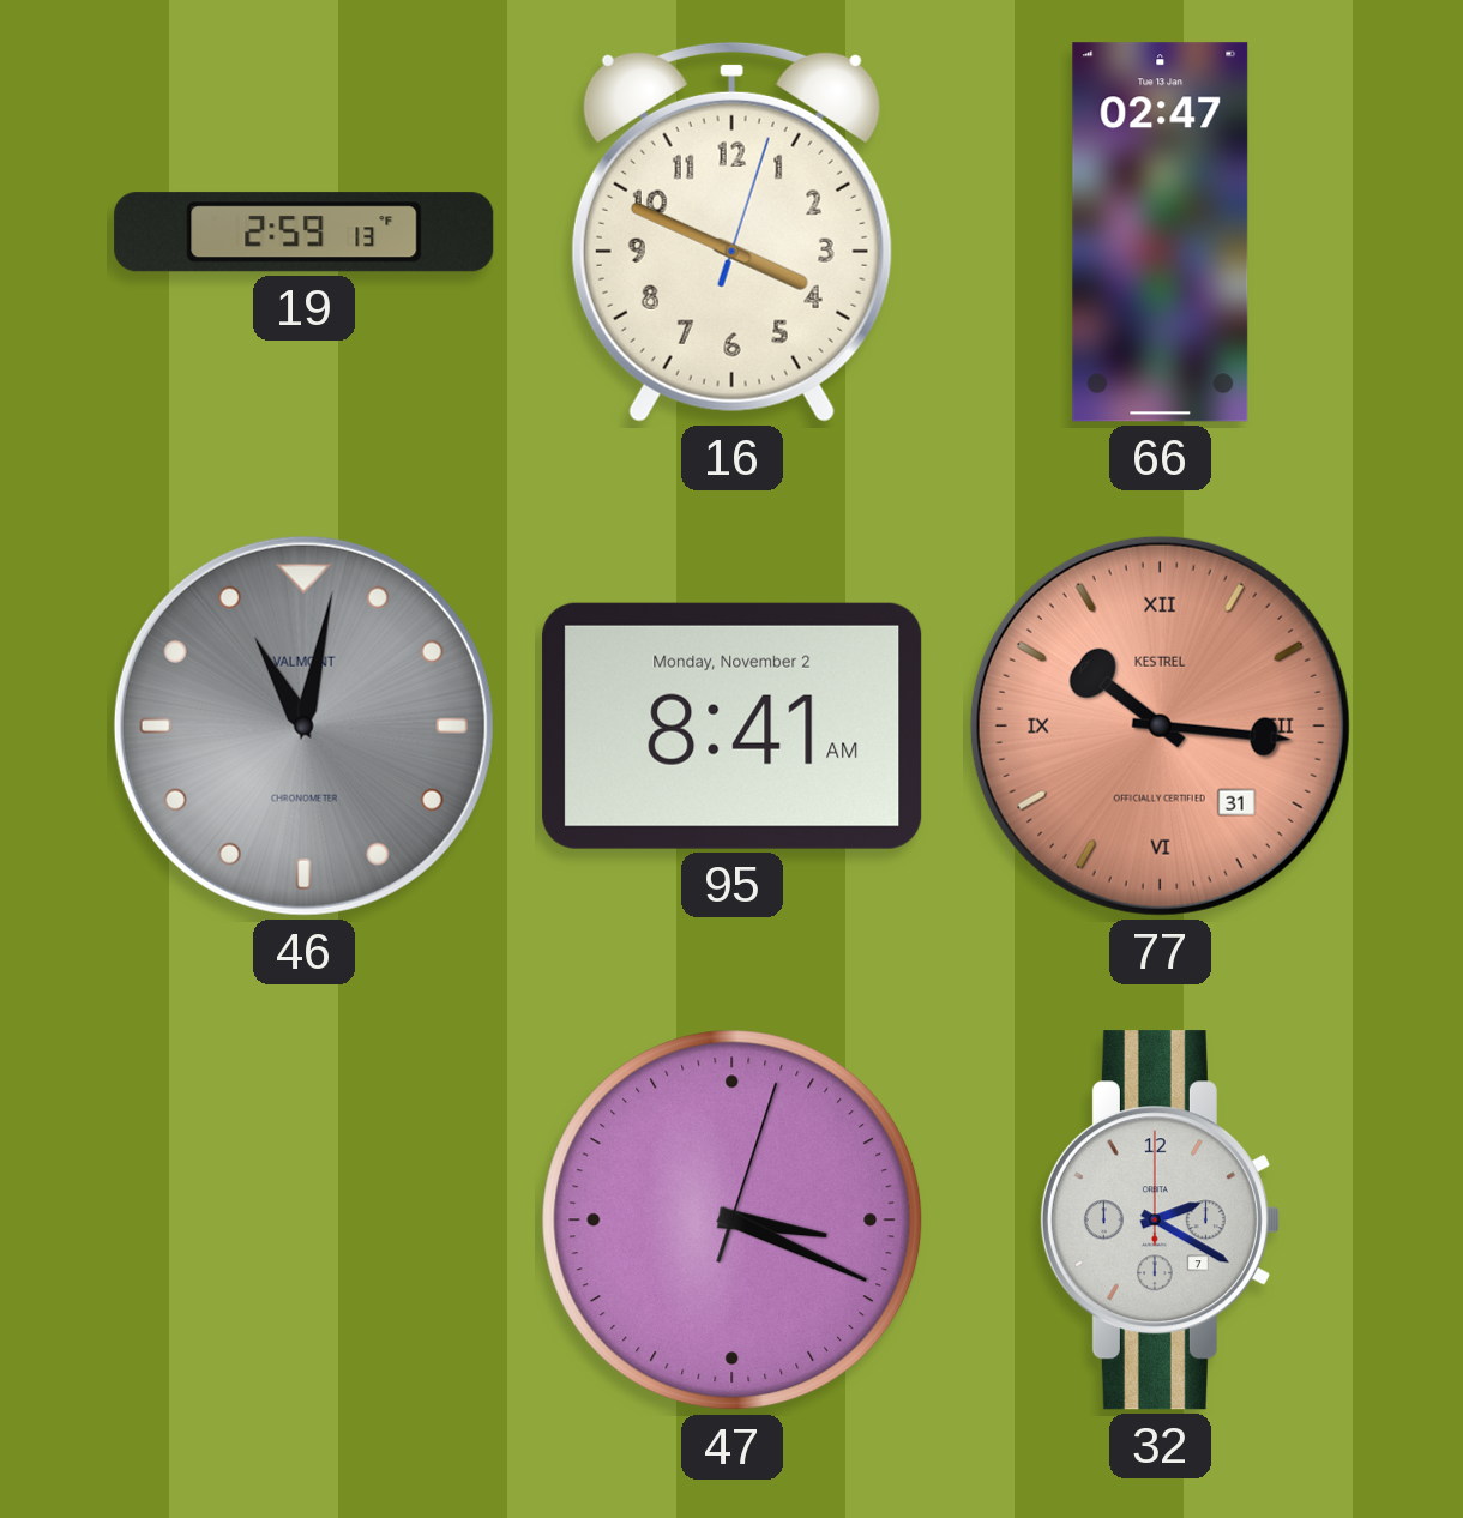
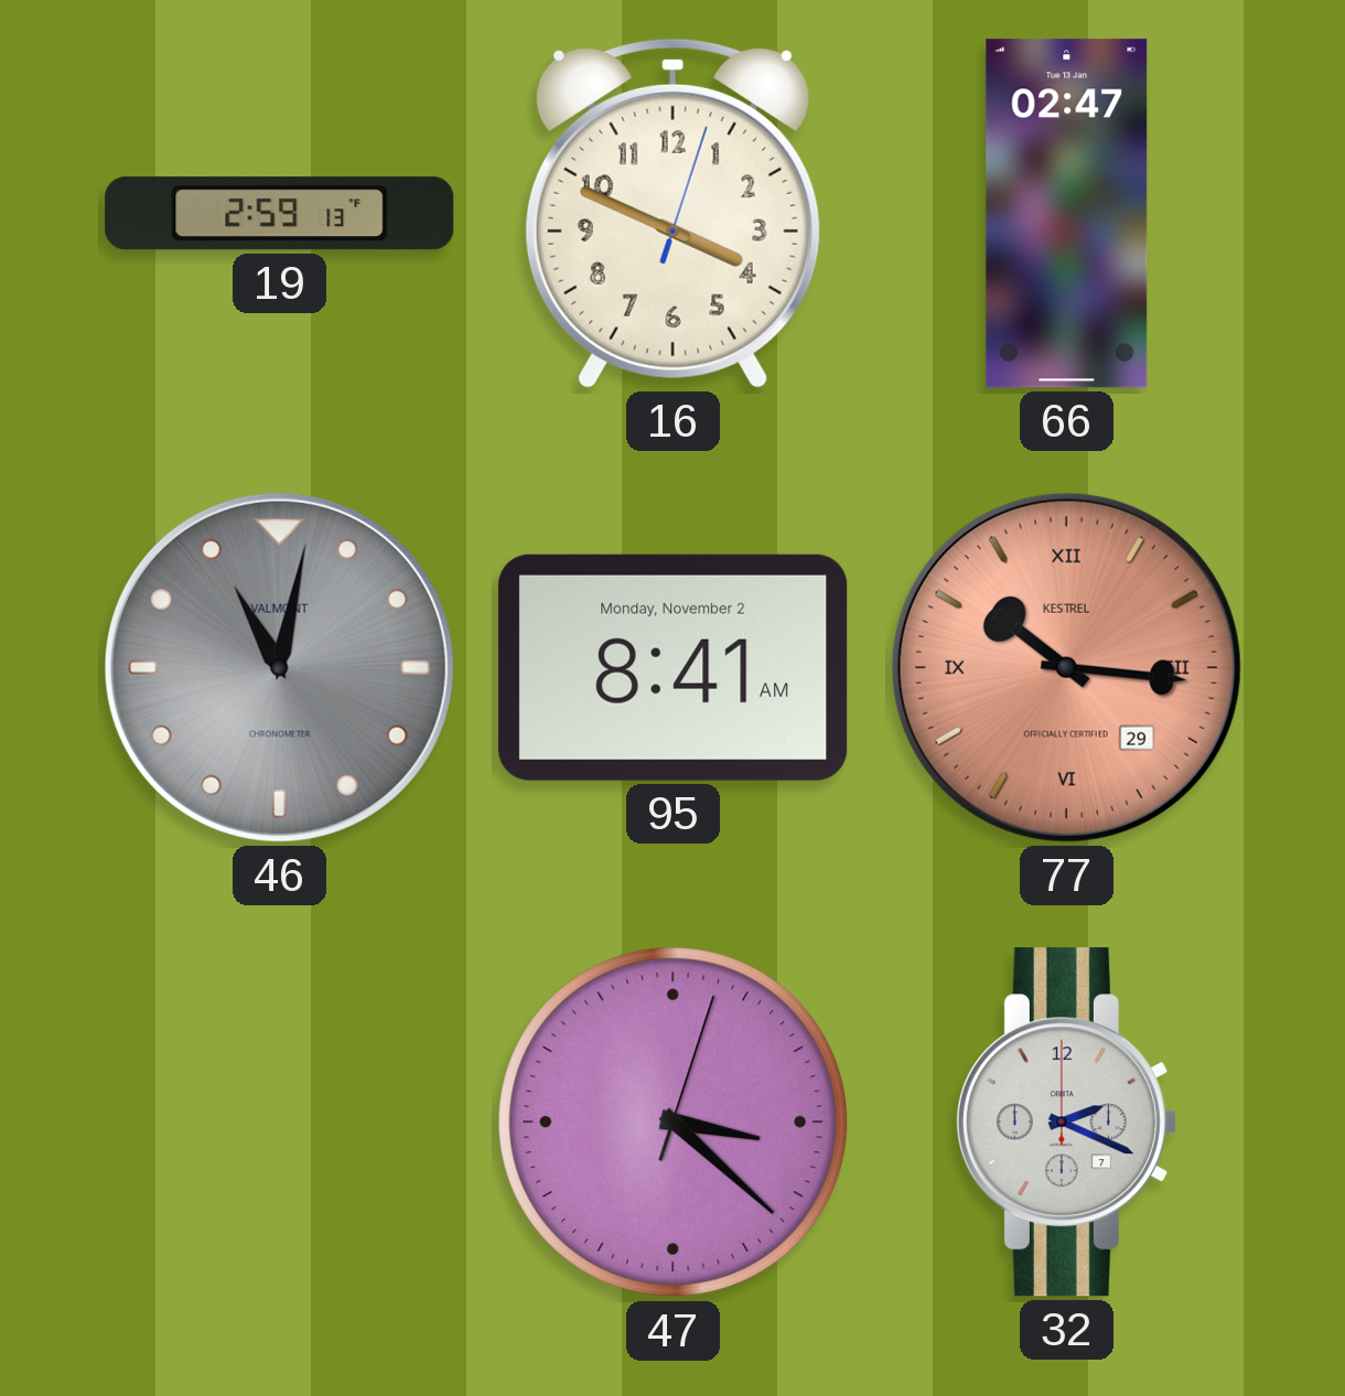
77 date: 31 -> 29
47: 3:19 -> 3:22
32: 2:20 -> 2:19
